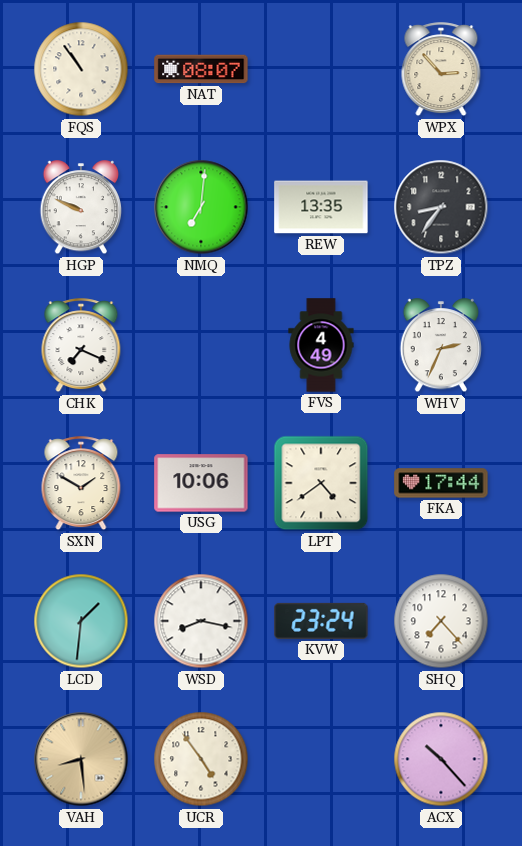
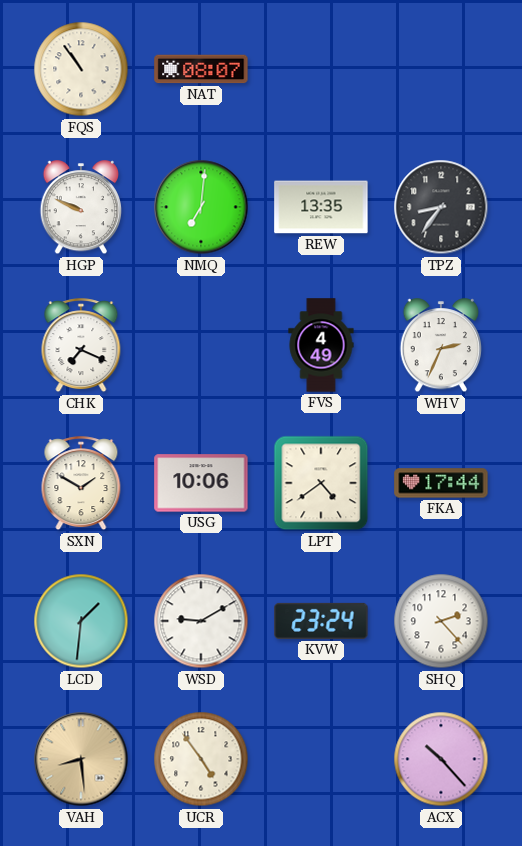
WPX: 2:53 -> none
WSD: 8:17 -> 9:10
SHQ: 7:23 -> 2:23
